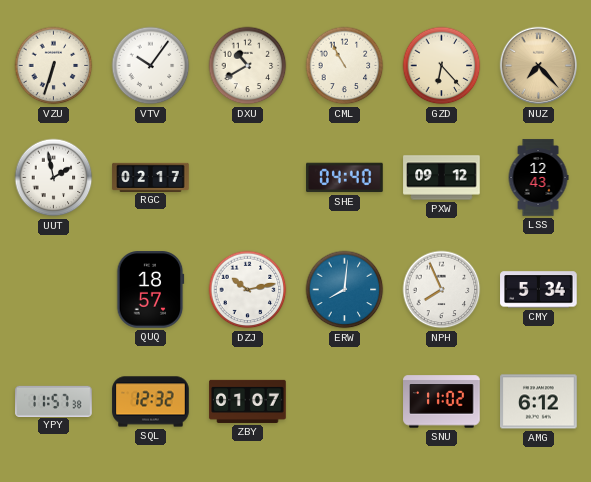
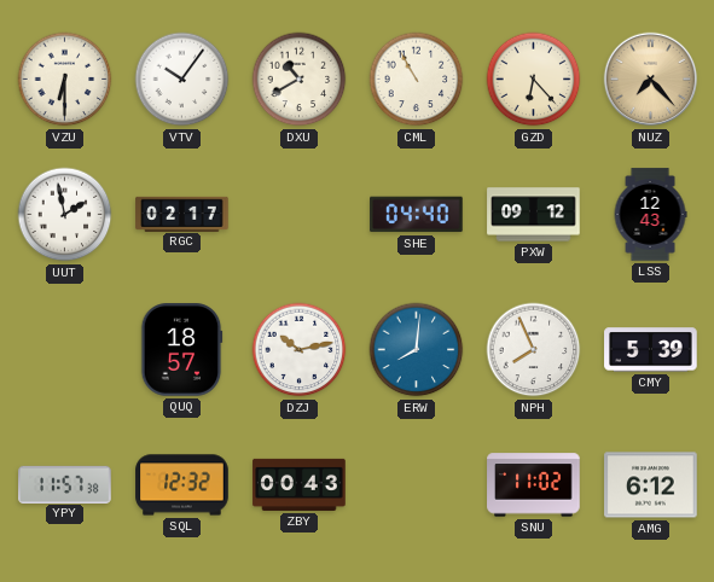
VZU: 6:33 -> 6:30
CMY: 5:34 -> 5:39
ZBY: 01:07 -> 00:43
